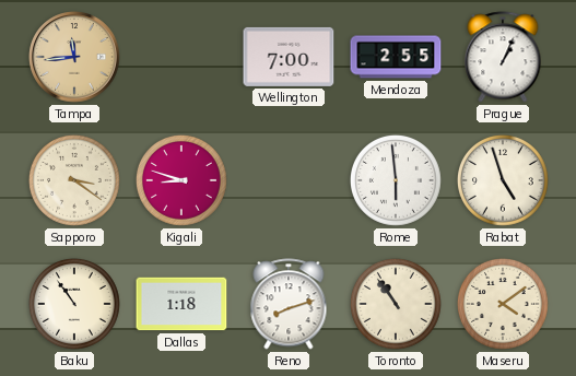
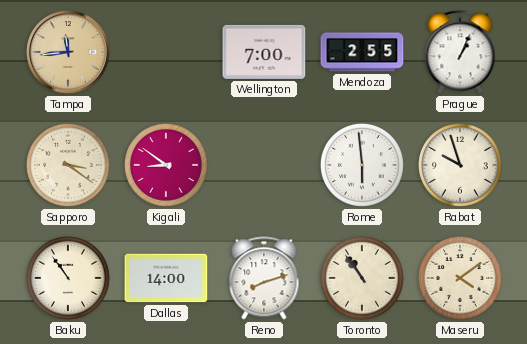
Kigali: 8:48 -> 8:51
Rabat: 4:57 -> 9:57
Dallas: 1:18 -> 14:00
